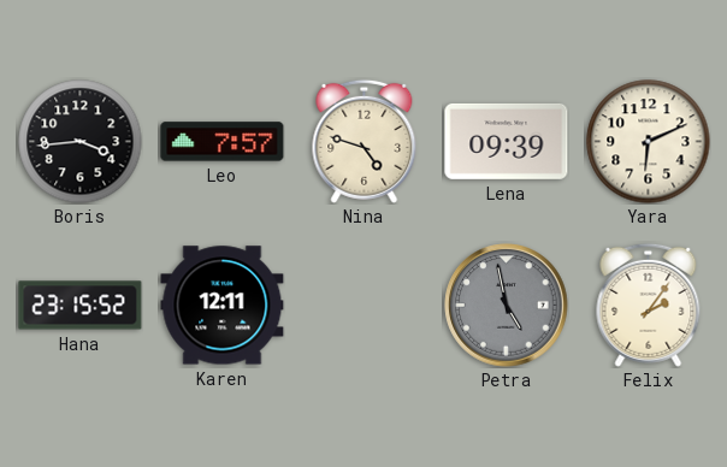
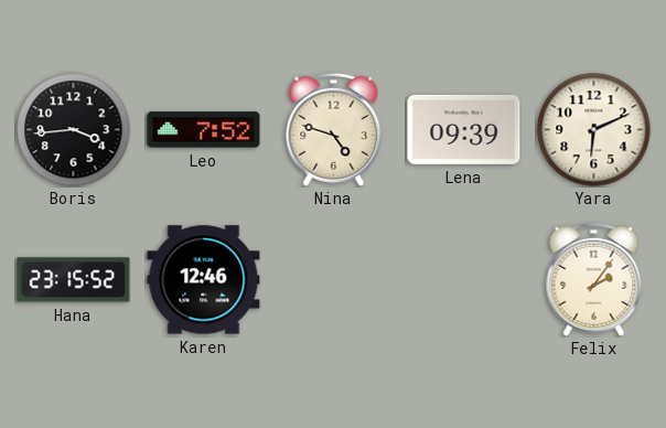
Leo: 7:57 -> 7:52
Karen: 12:11 -> 12:46
Petra: 4:58 -> none
